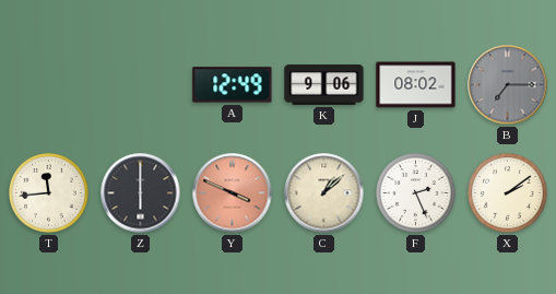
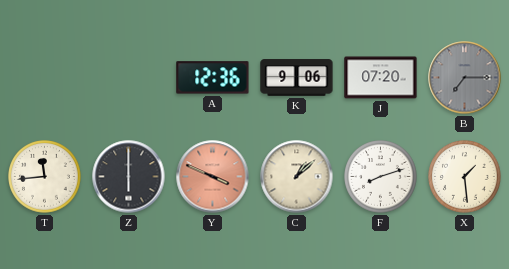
A: 12:49 -> 12:36
J: 08:02 -> 07:20
F: 2:26 -> 8:12
X: 2:09 -> 1:29
